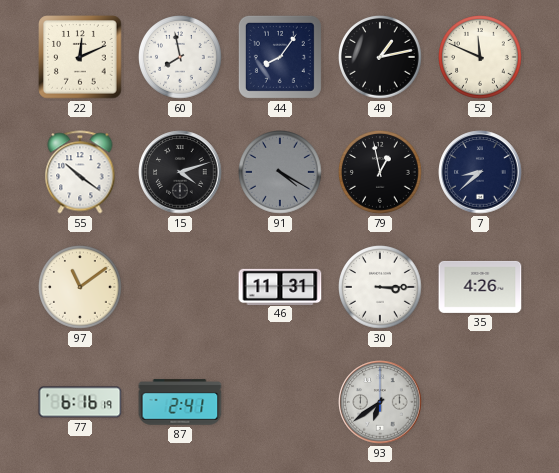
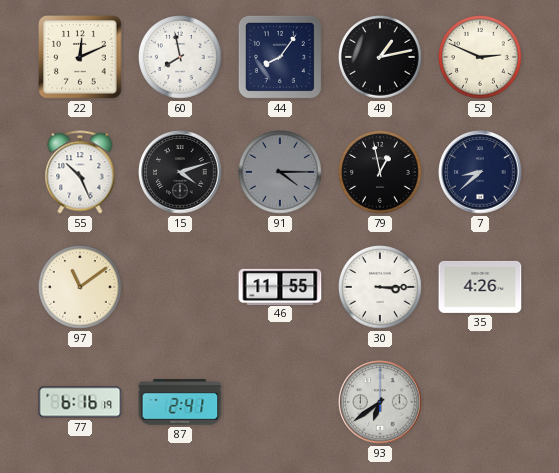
52: 11:49 -> 2:49
55: 10:21 -> 10:26
91: 4:20 -> 4:15
46: 11:31 -> 11:55
